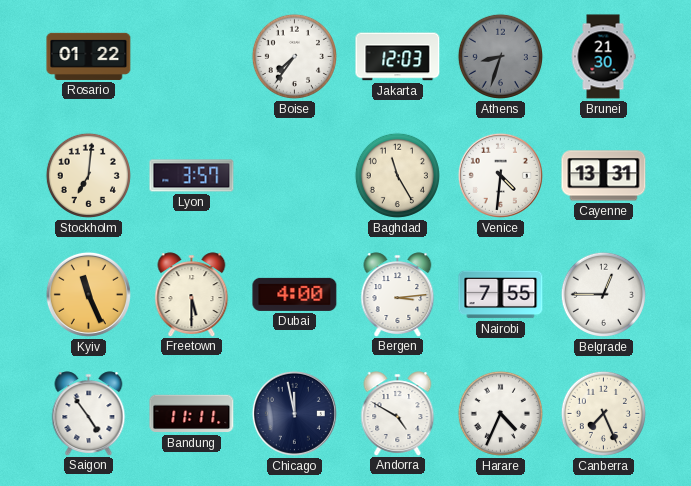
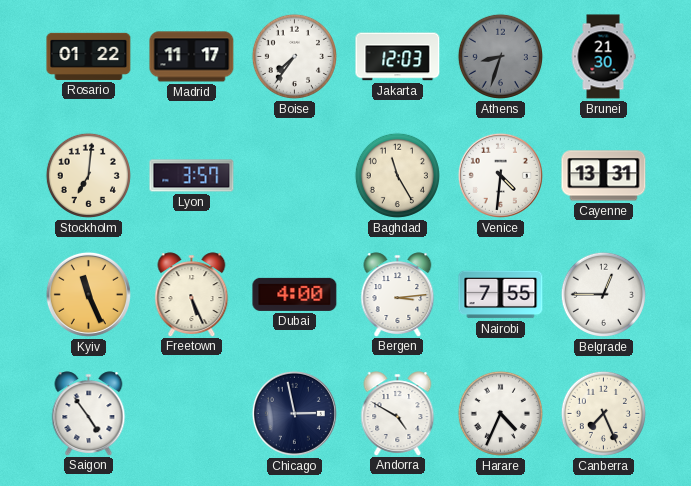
Madrid: none -> 11:17
Freetown: 5:30 -> 5:26
Bandung: 11:11 -> none
Chicago: 11:58 -> 2:58
